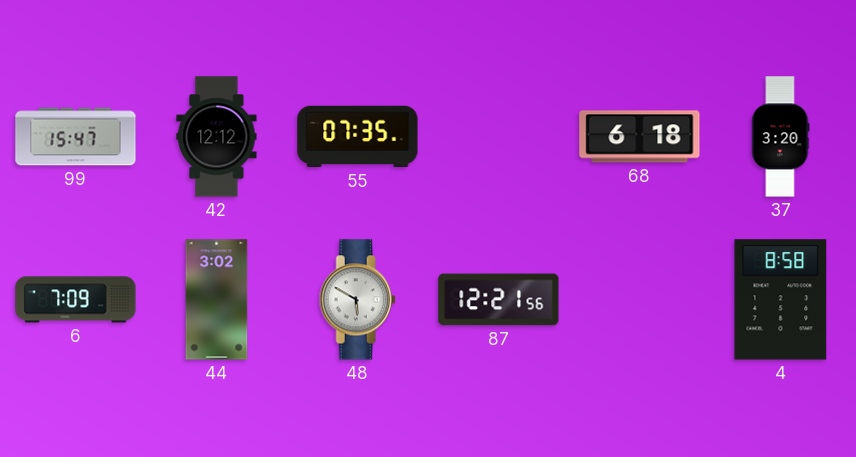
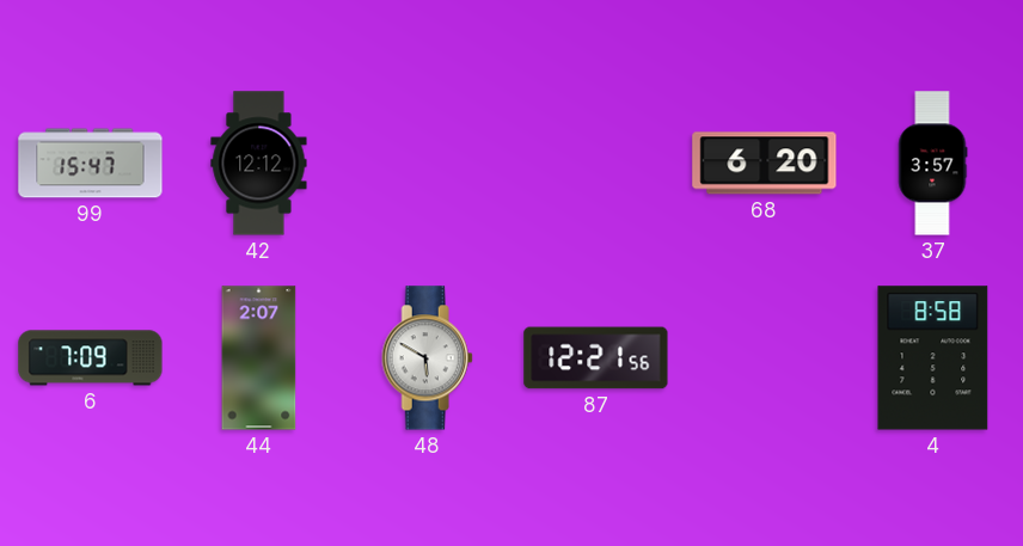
55: 07:35 -> none
68: 6:18 -> 6:20
37: 3:20 -> 3:57
44: 3:02 -> 2:07
